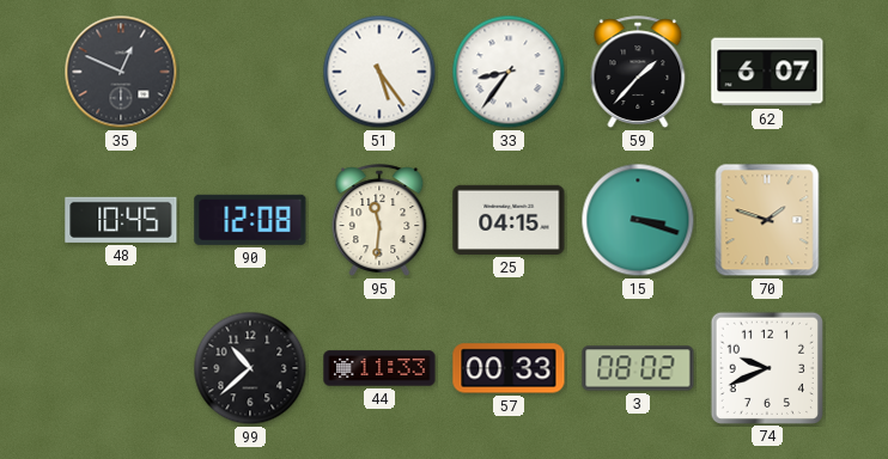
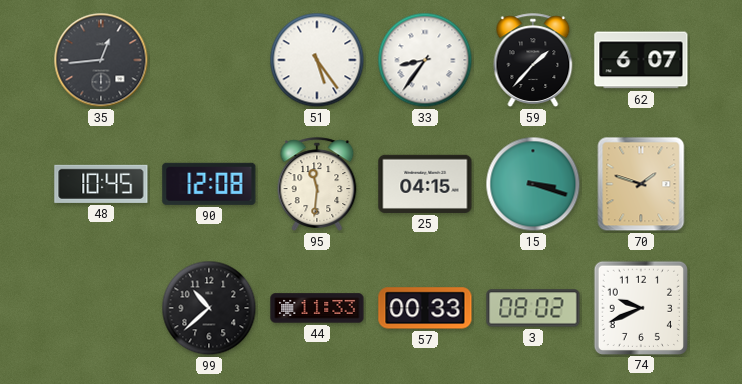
35: 12:49 -> 12:44
